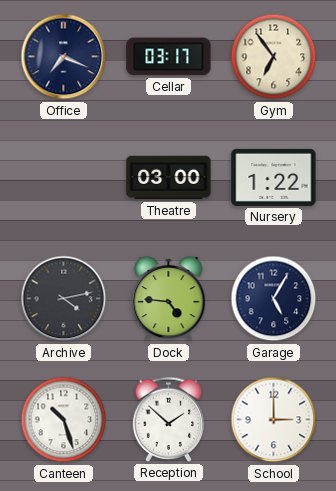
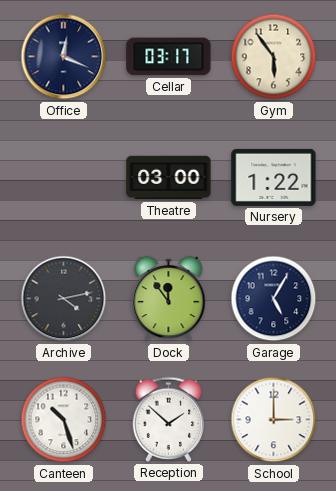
Office: 7:19 -> 12:19
Gym: 6:54 -> 5:54
Dock: 4:46 -> 11:54
